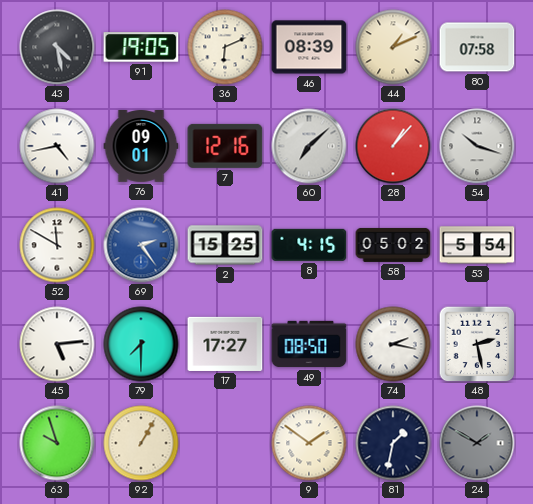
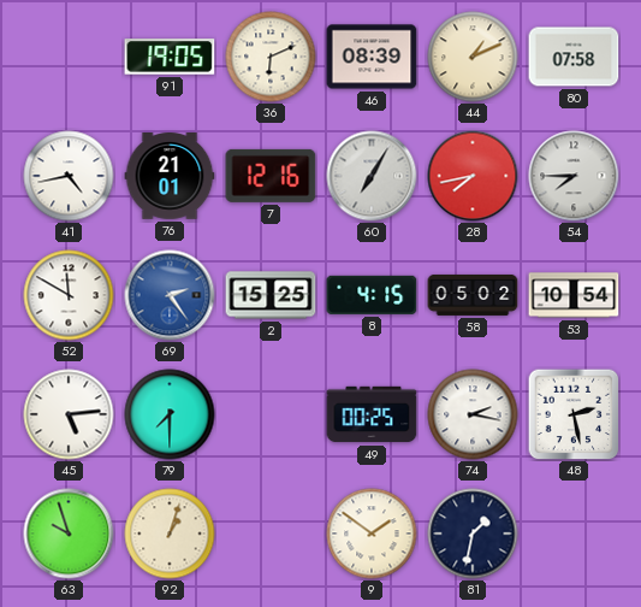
43: 4:28 -> none
76: 09:01 -> 21:01
60: 7:08 -> 7:05
28: 1:07 -> 7:43
54: 10:18 -> 7:45
53: 5:54 -> 10:54
17: 17:27 -> none
49: 08:50 -> 00:25
92: 1:05 -> 1:03
24: 1:50 -> none
